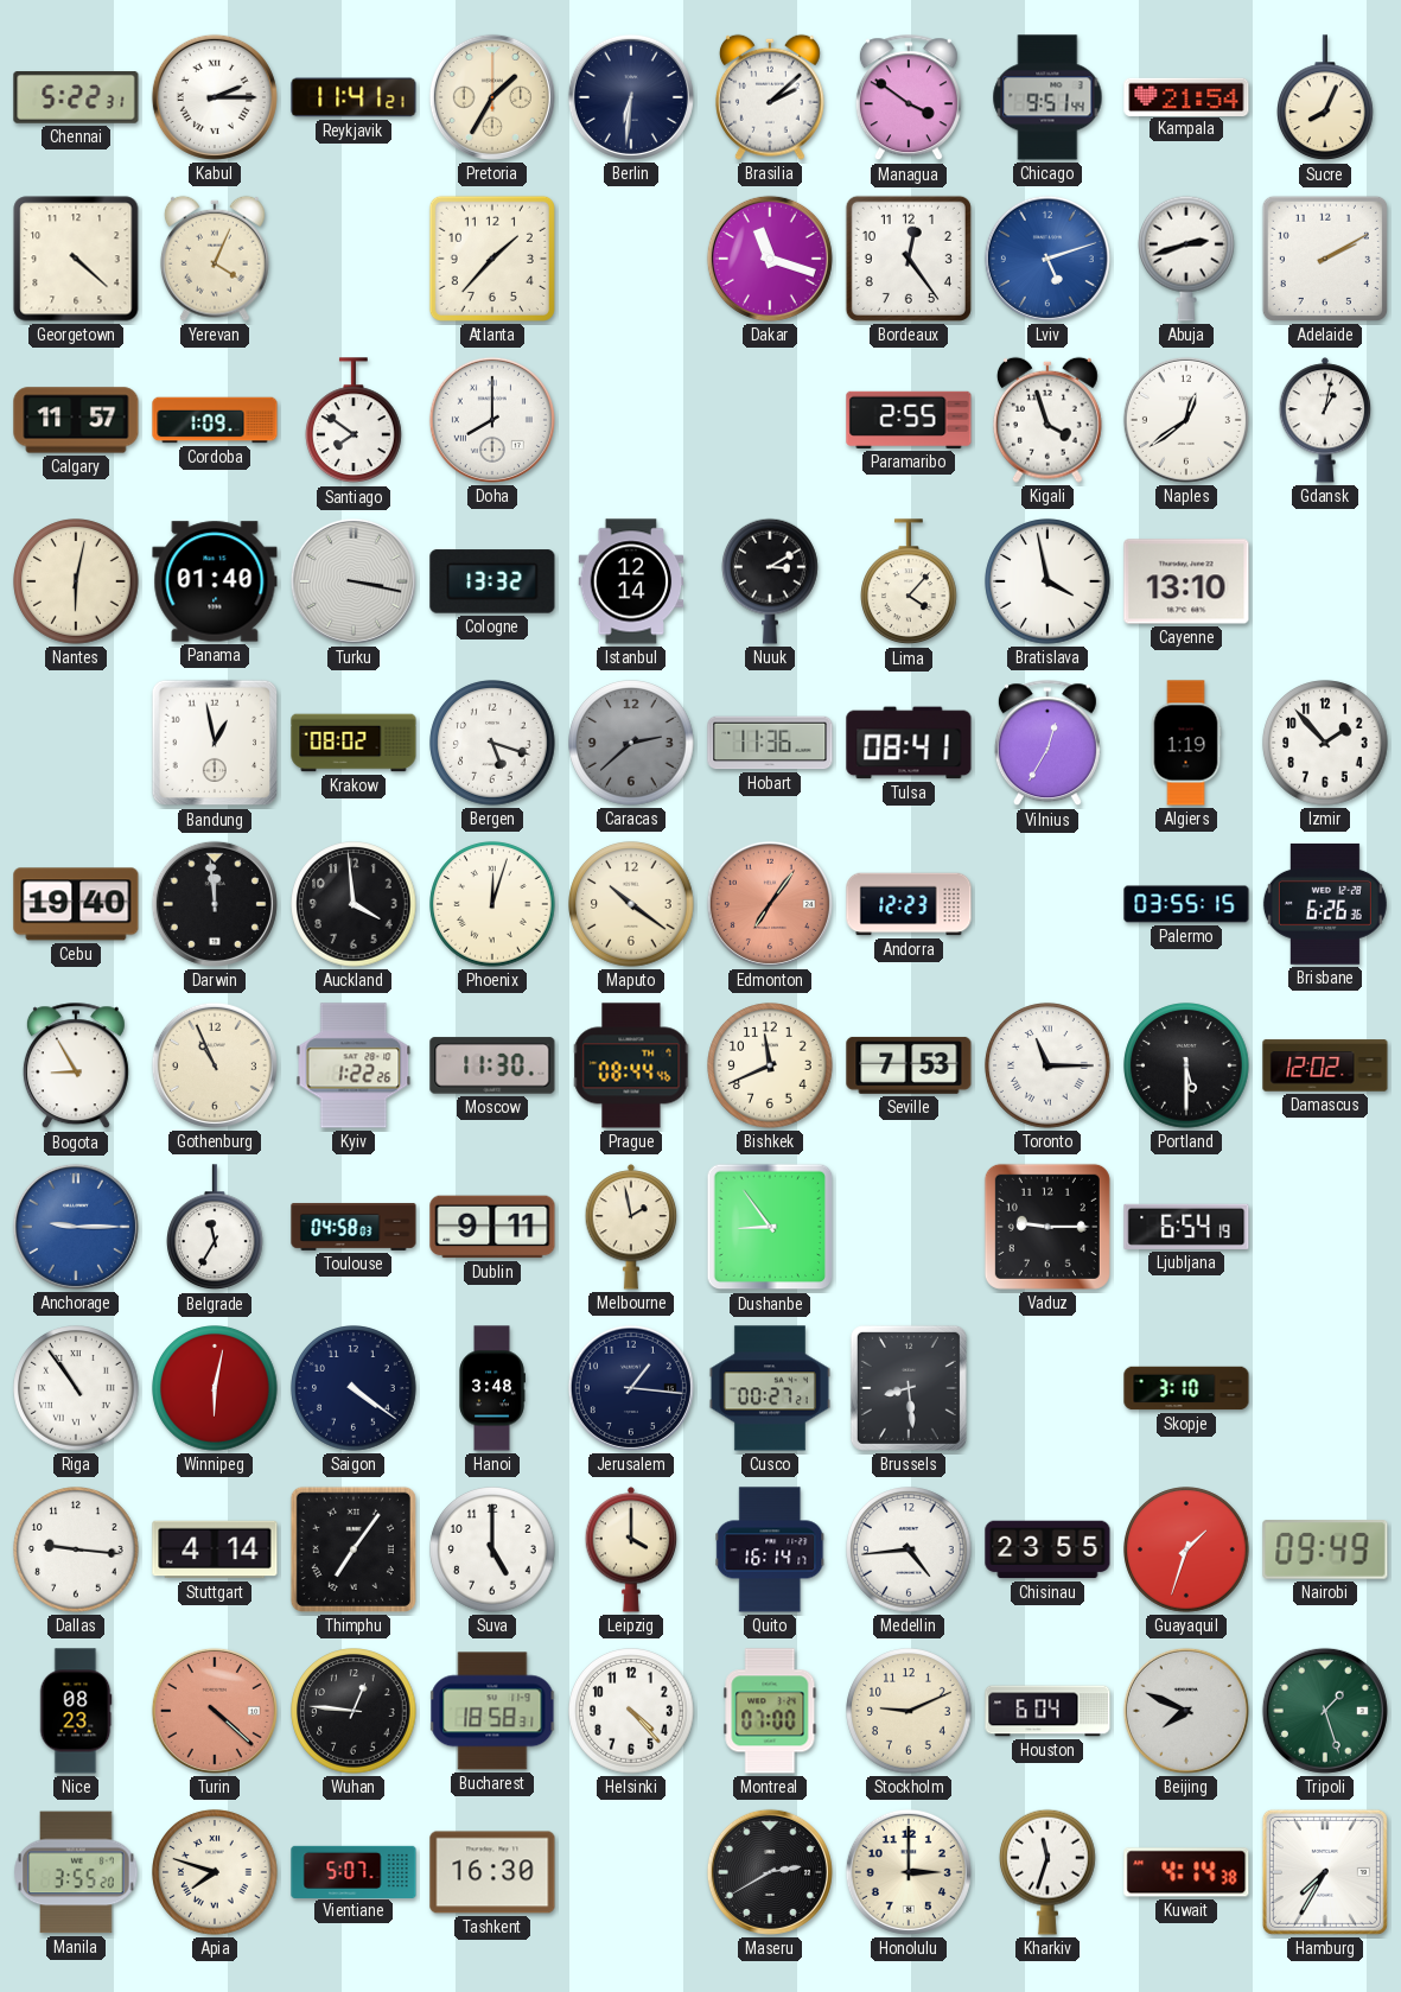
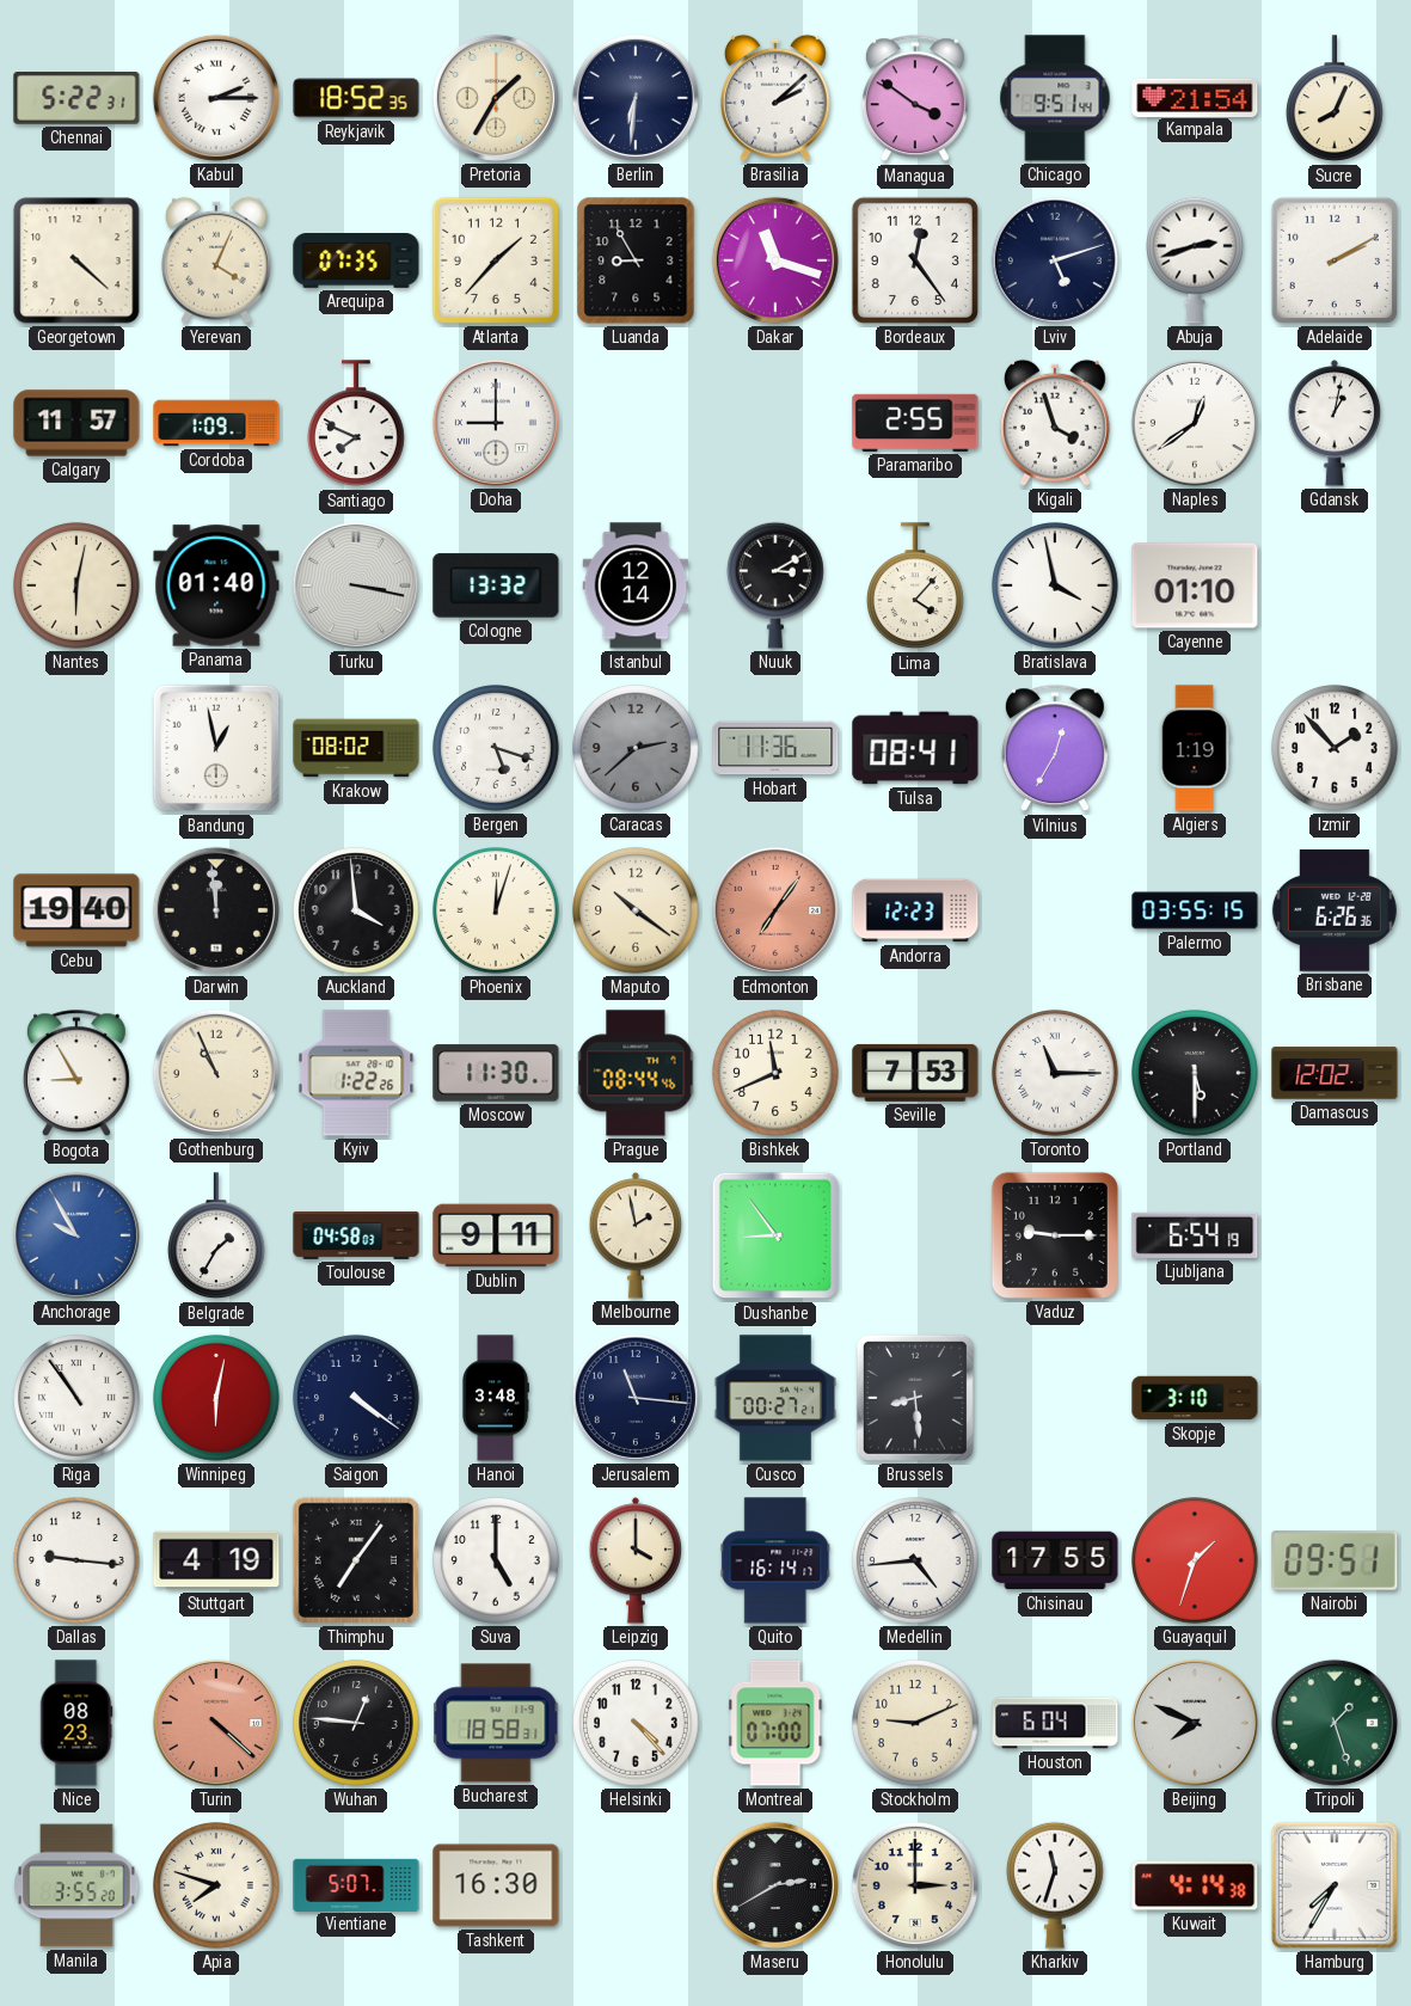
Reykjavik: 11:41 -> 18:52
Arequipa: none -> 07:35
Luanda: none -> 8:55
Lviv dial: blue -> navy
Santiago: 7:51 -> 7:49
Doha: 8:00 -> 9:00
Cayenne: 13:10 -> 01:10
Anchorage: 9:15 -> 9:55
Belgrade: 11:35 -> 1:35
Jerusalem: 1:16 -> 11:16
Stuttgart: 4:14 -> 4:19
Chisinau: 23:55 -> 17:55
Nairobi: 09:49 -> 09:51
